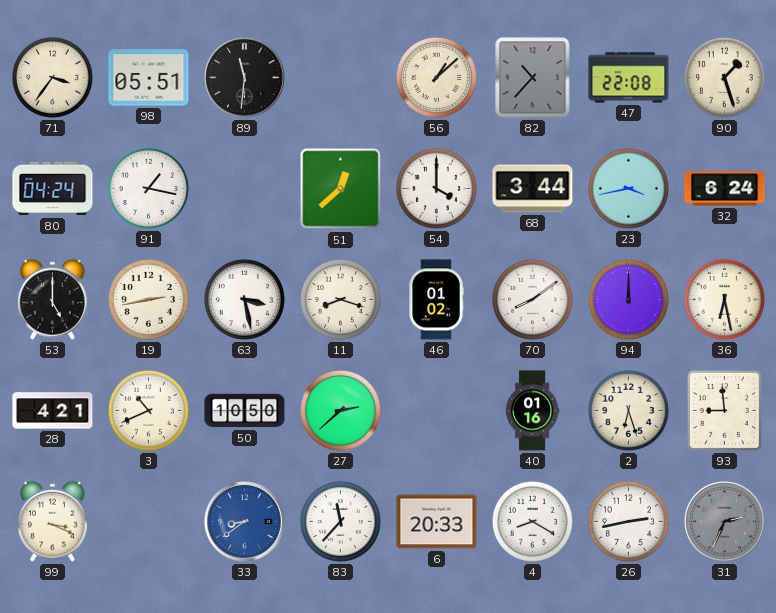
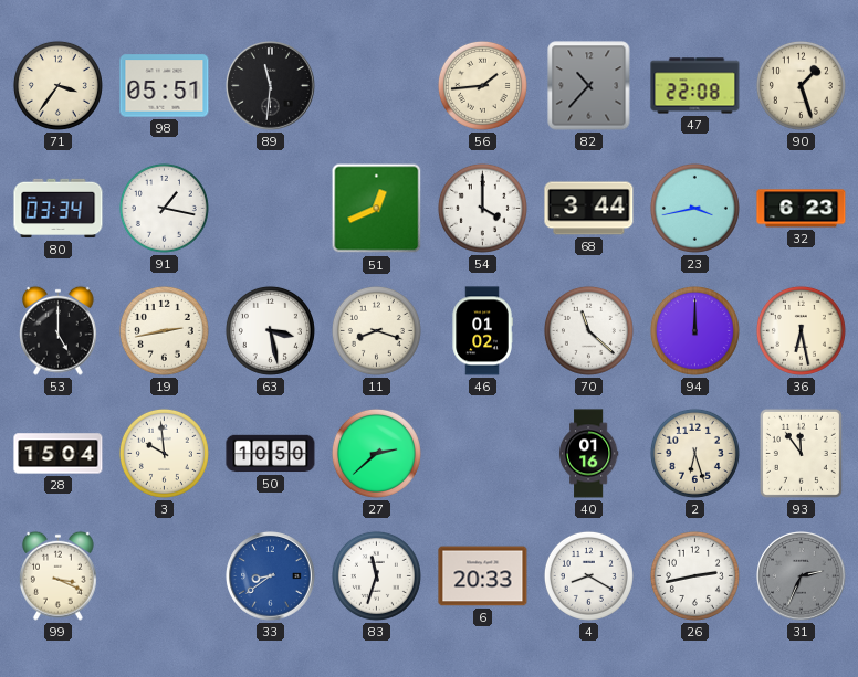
56: 1:08 -> 1:44
80: 04:24 -> 03:34
51: 12:38 -> 12:41
32: 6:24 -> 6:23
70: 8:09 -> 11:22
28: 4:21 -> 15:04
3: 10:41 -> 9:59
93: 8:59 -> 11:54
83: 11:37 -> 11:33
